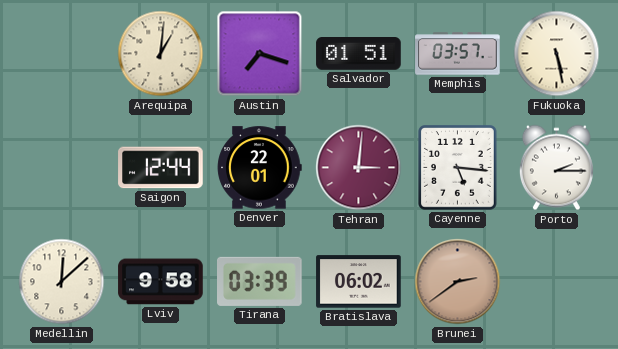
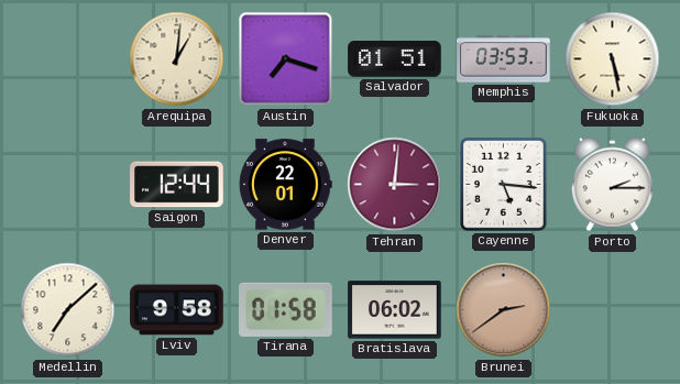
Memphis: 03:57 -> 03:53
Medellin: 12:08 -> 7:08
Tirana: 03:39 -> 01:58
